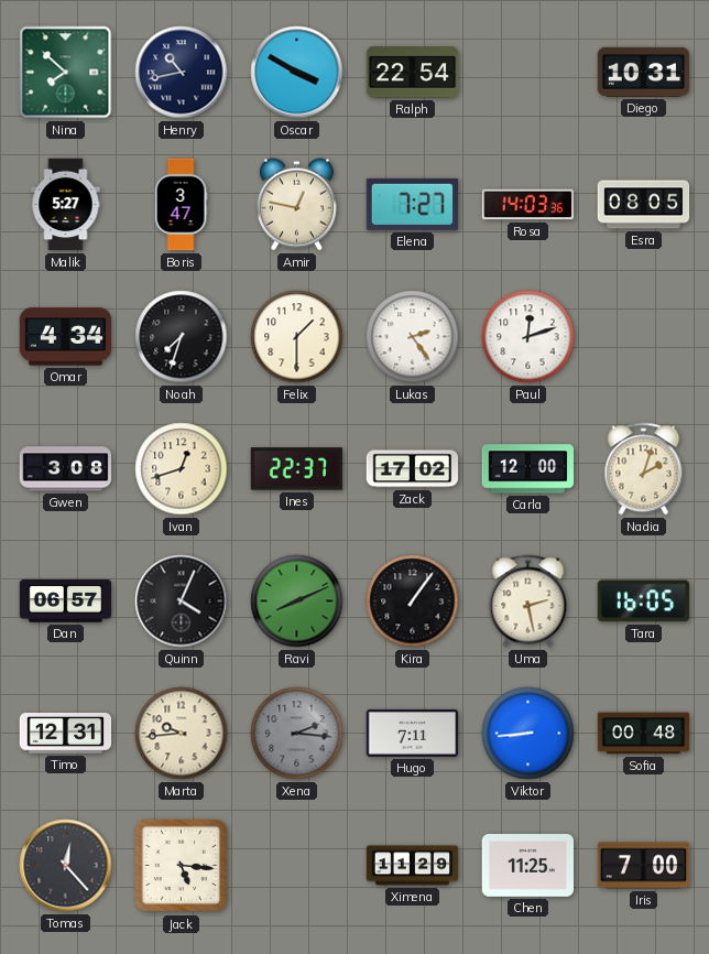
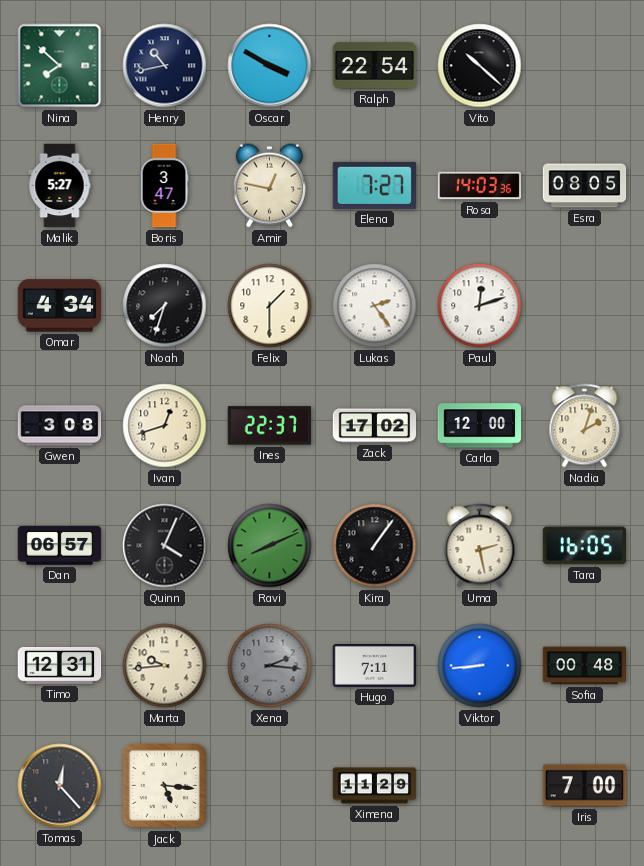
Vito: none -> 10:22
Diego: 10:31 -> none
Chen: 11:25 -> none
